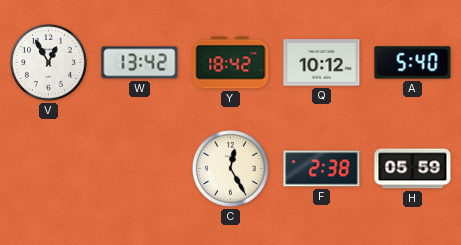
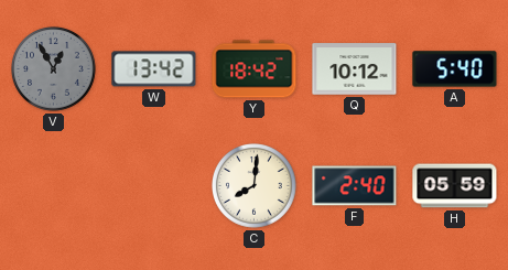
V dial: white -> grey
C: 12:25 -> 8:01
F: 2:38 -> 2:40
